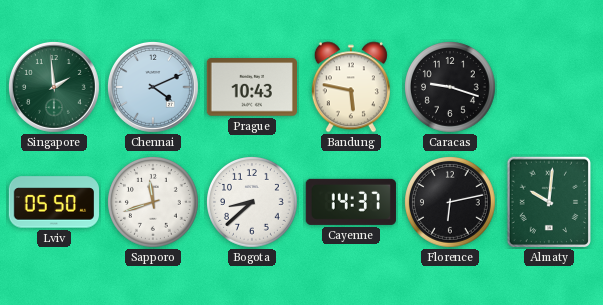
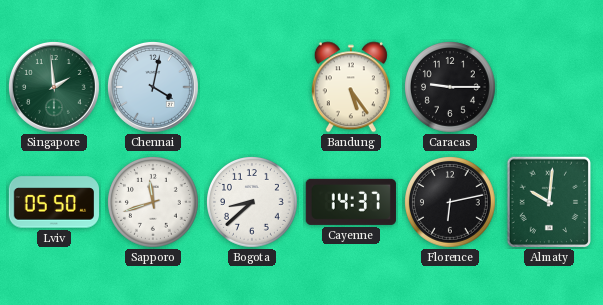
Chennai: 4:11 -> 4:02
Prague: 10:43 -> none
Bandung: 5:47 -> 5:24
Caracas: 9:18 -> 9:15
